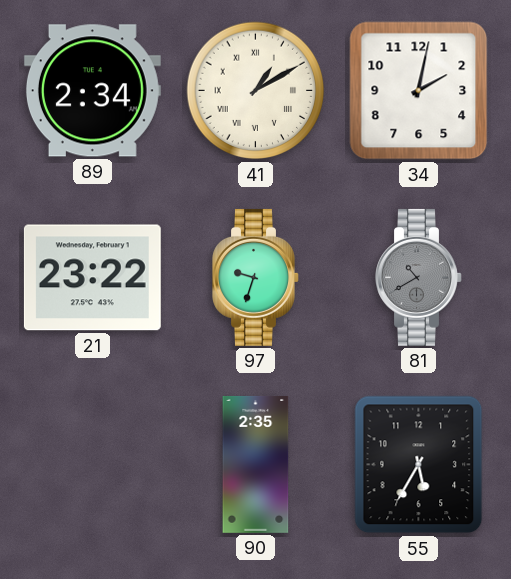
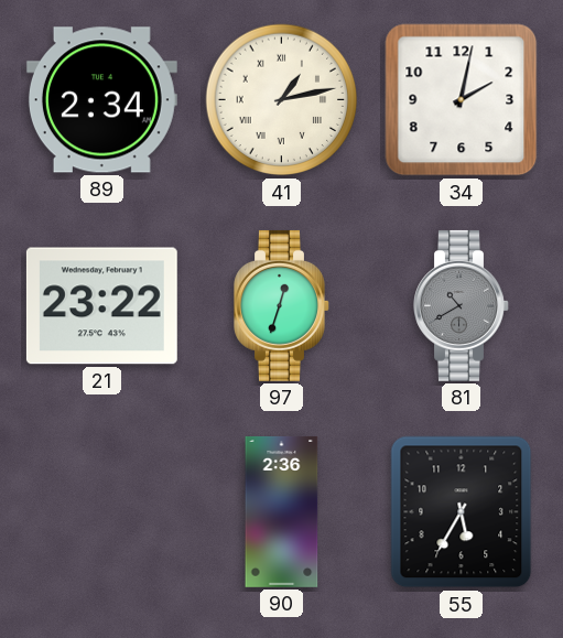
41: 1:10 -> 1:13
97: 9:33 -> 12:33
90: 2:35 -> 2:36
